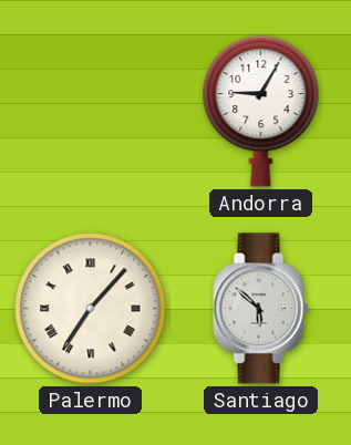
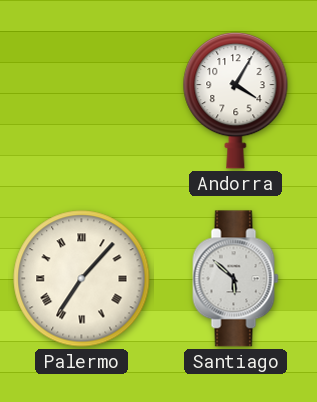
Andorra: 9:05 -> 4:05
